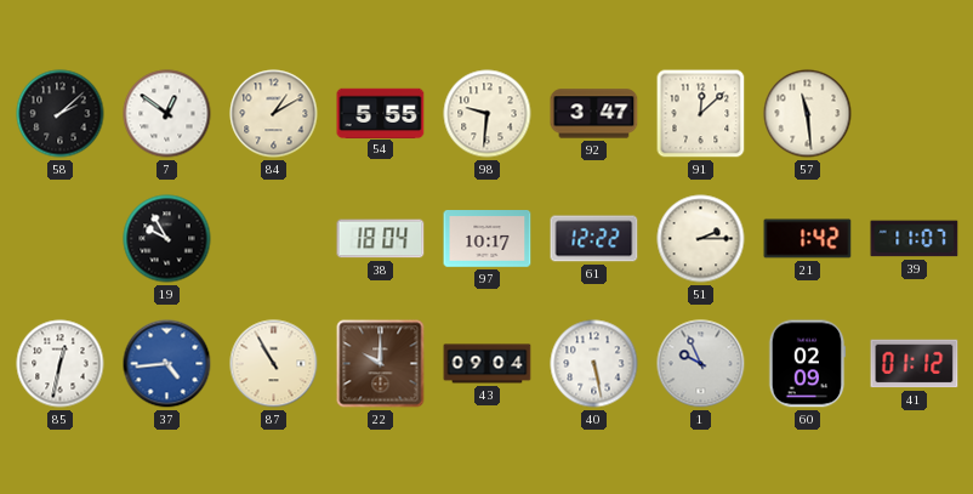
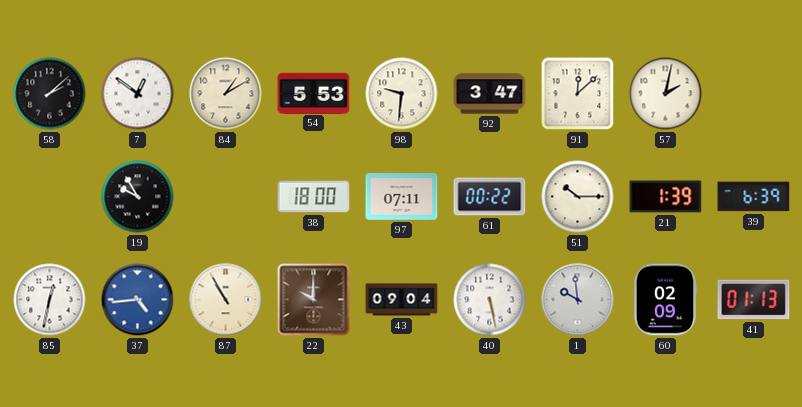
54: 5:55 -> 5:53
57: 11:29 -> 2:02
38: 18:04 -> 18:00
97: 10:17 -> 07:11
61: 12:22 -> 00:22
51: 2:15 -> 10:15
21: 1:42 -> 1:39
39: 11:07 -> 6:39
1: 9:56 -> 9:59
41: 01:12 -> 01:13
